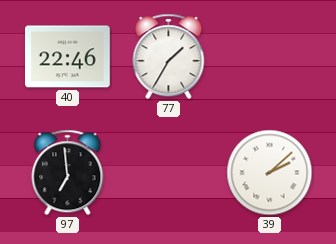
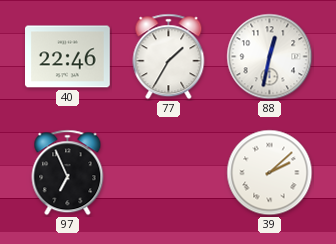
88: none -> 12:32
97: 6:59 -> 6:56
